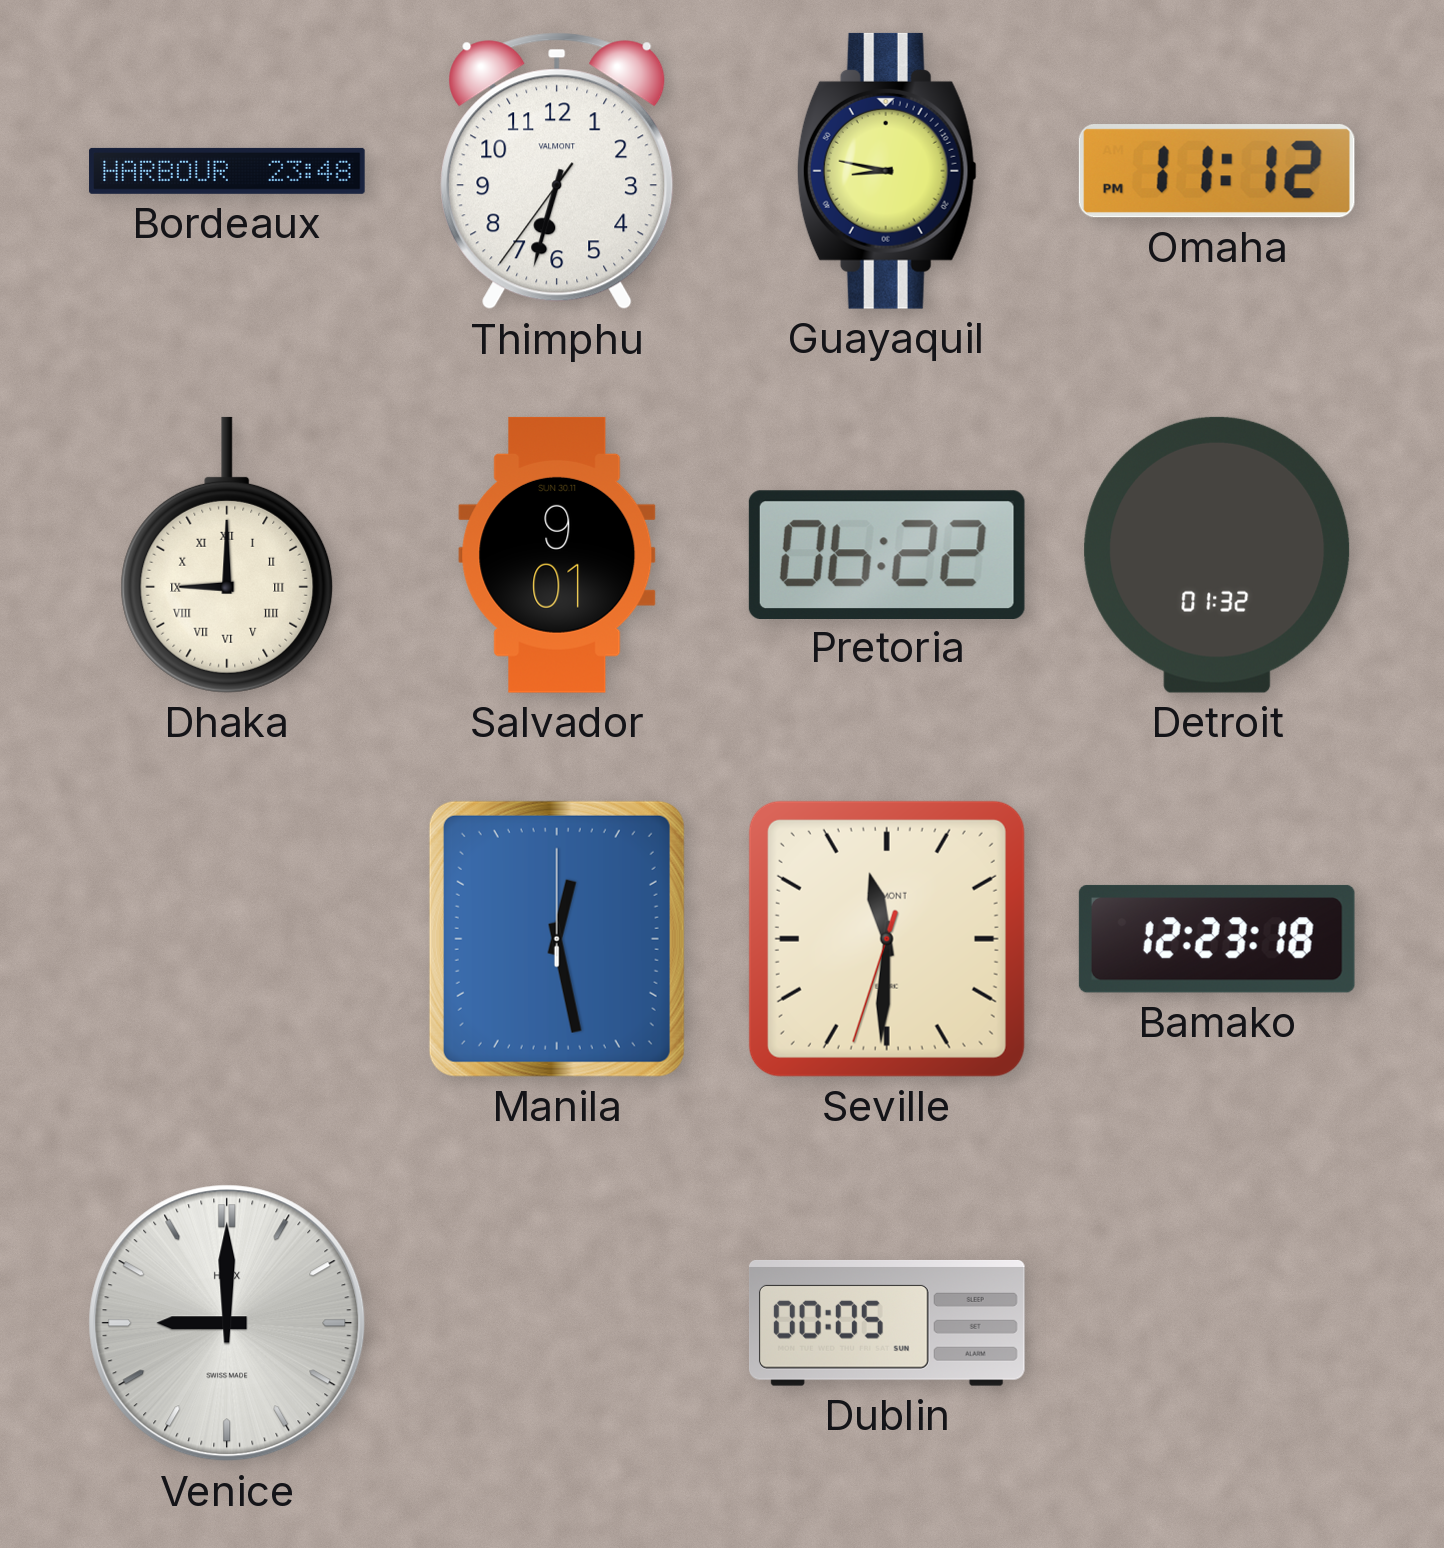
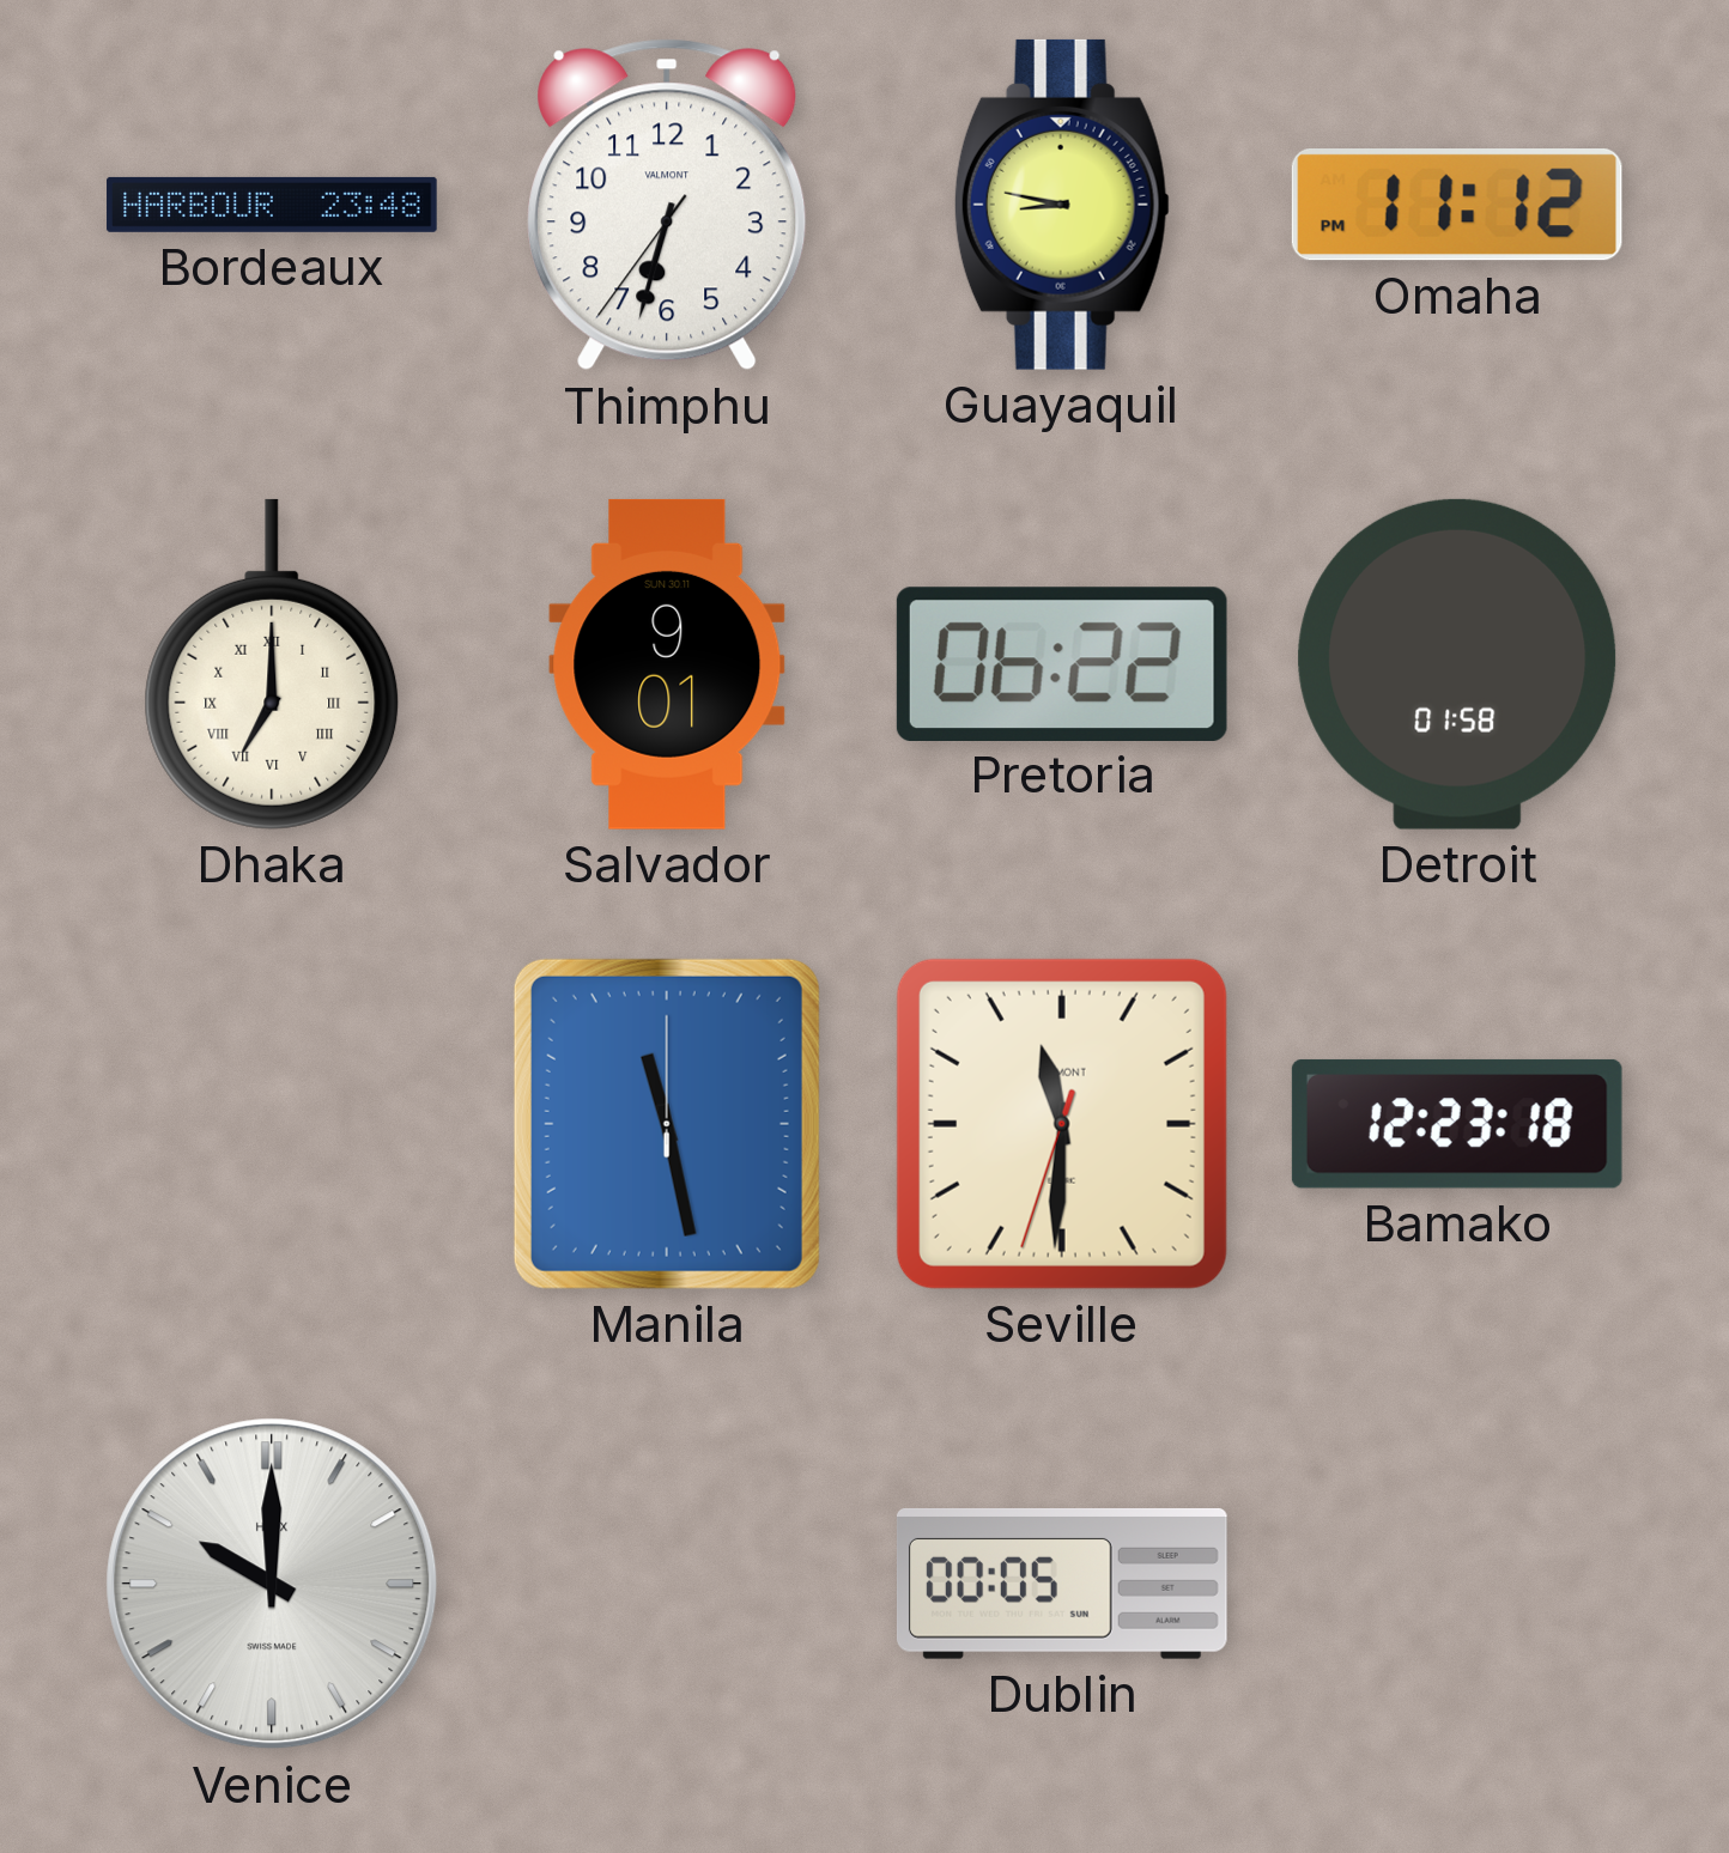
Dhaka: 9:00 -> 7:00
Detroit: 01:32 -> 01:58
Manila: 12:28 -> 11:28
Venice: 9:00 -> 10:00
